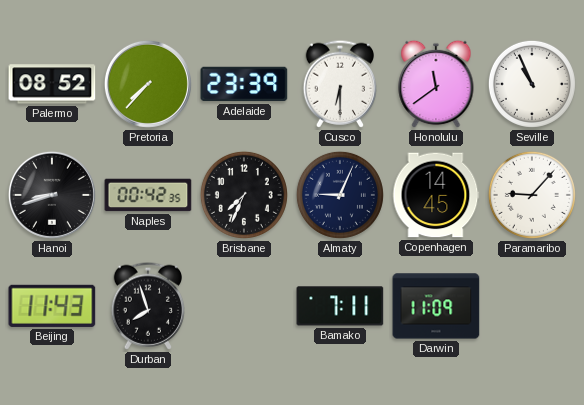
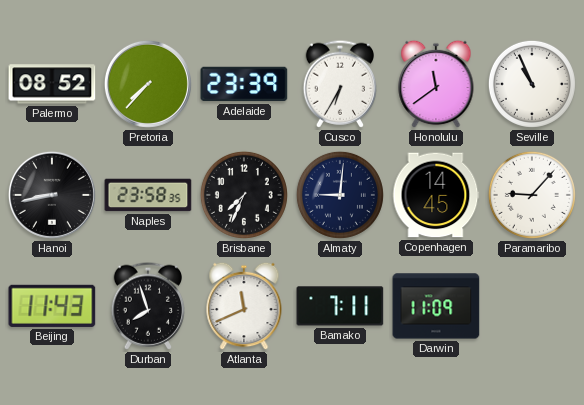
Cusco: 6:30 -> 6:35
Hanoi: 8:42 -> 8:43
Naples: 00:42 -> 23:58
Almaty: 9:04 -> 9:01
Atlanta: none -> 11:41
